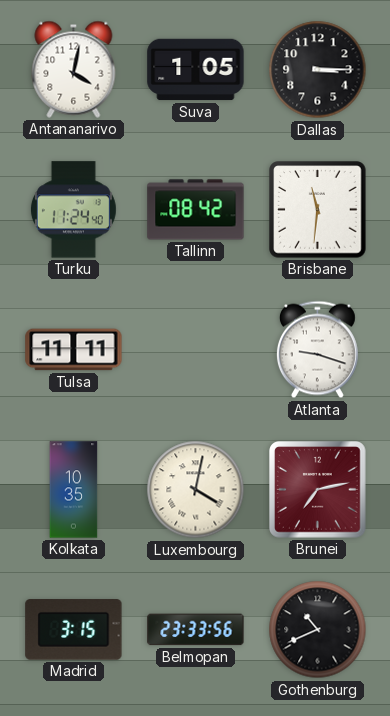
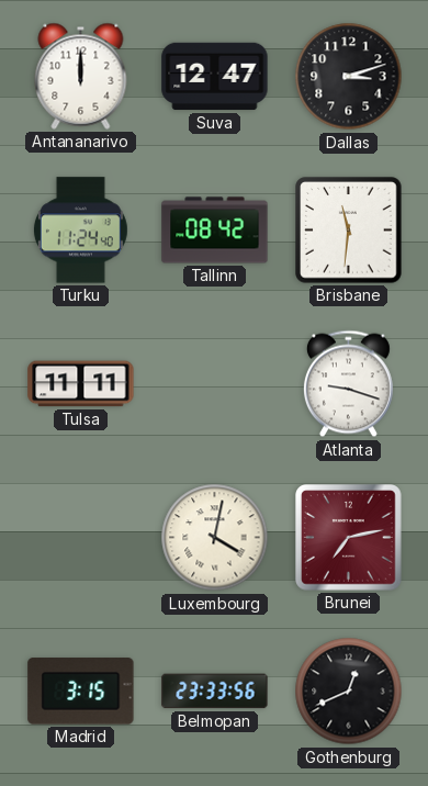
Antananarivo: 4:02 -> 12:00
Suva: 1:05 -> 12:47
Dallas: 3:15 -> 3:12
Kolkata: 10:35 -> none
Gothenburg: 10:41 -> 12:41
